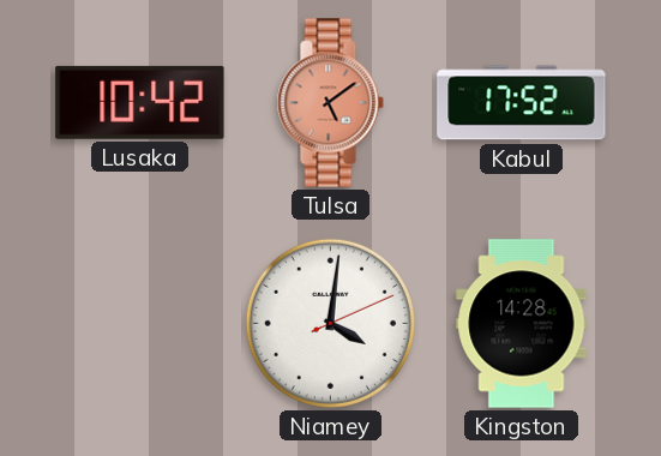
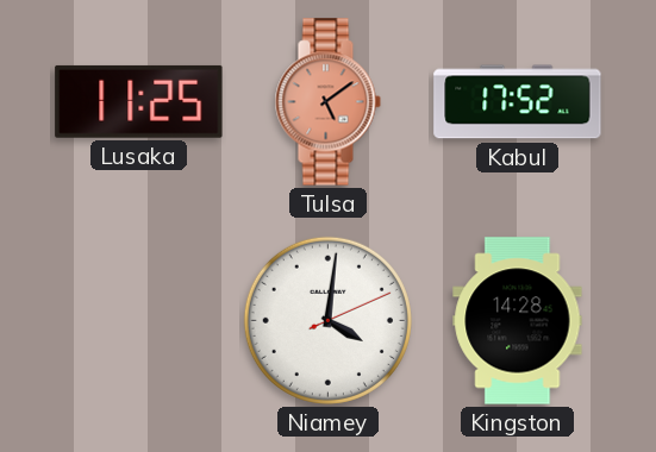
Lusaka: 10:42 -> 11:25
